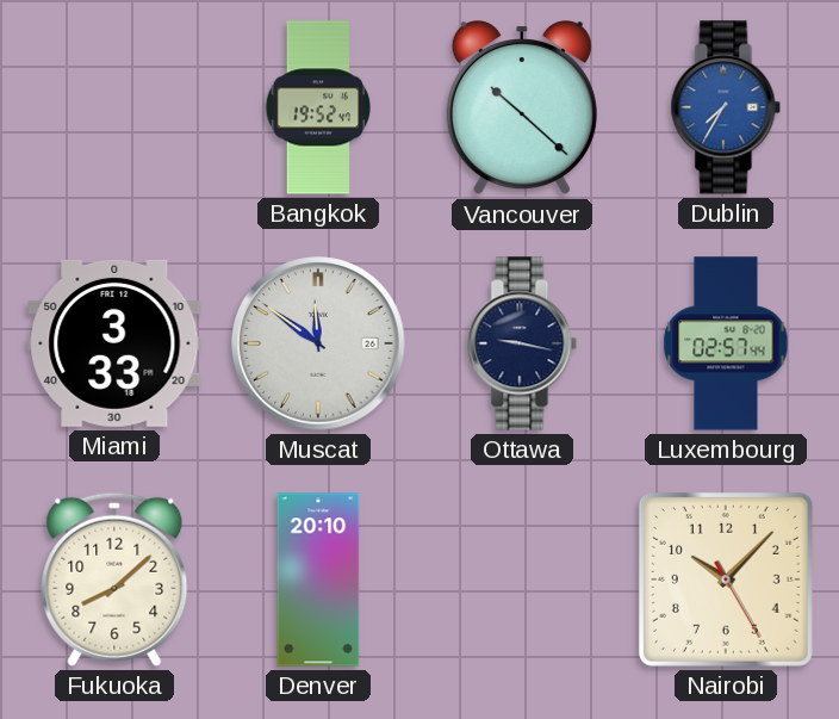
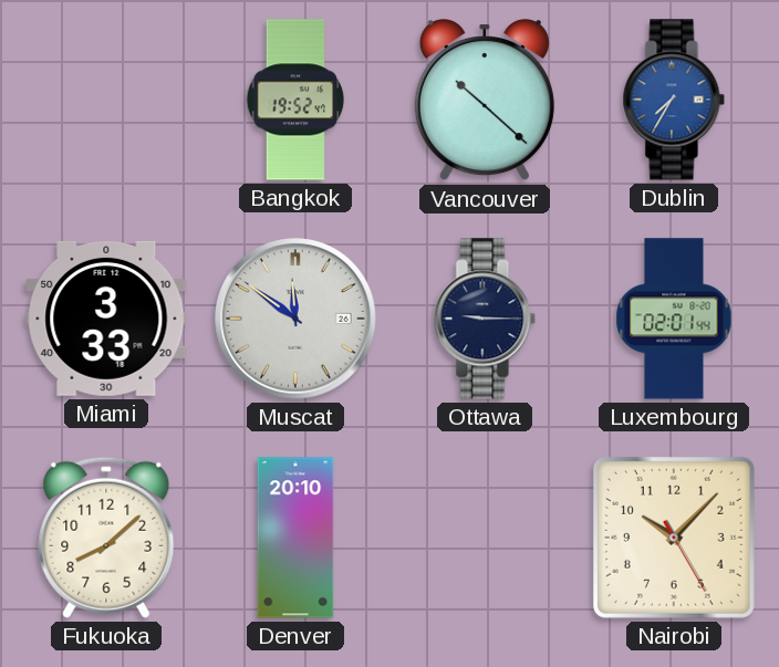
Ottawa: 9:17 -> 9:15
Luxembourg: 02:57 -> 02:01
